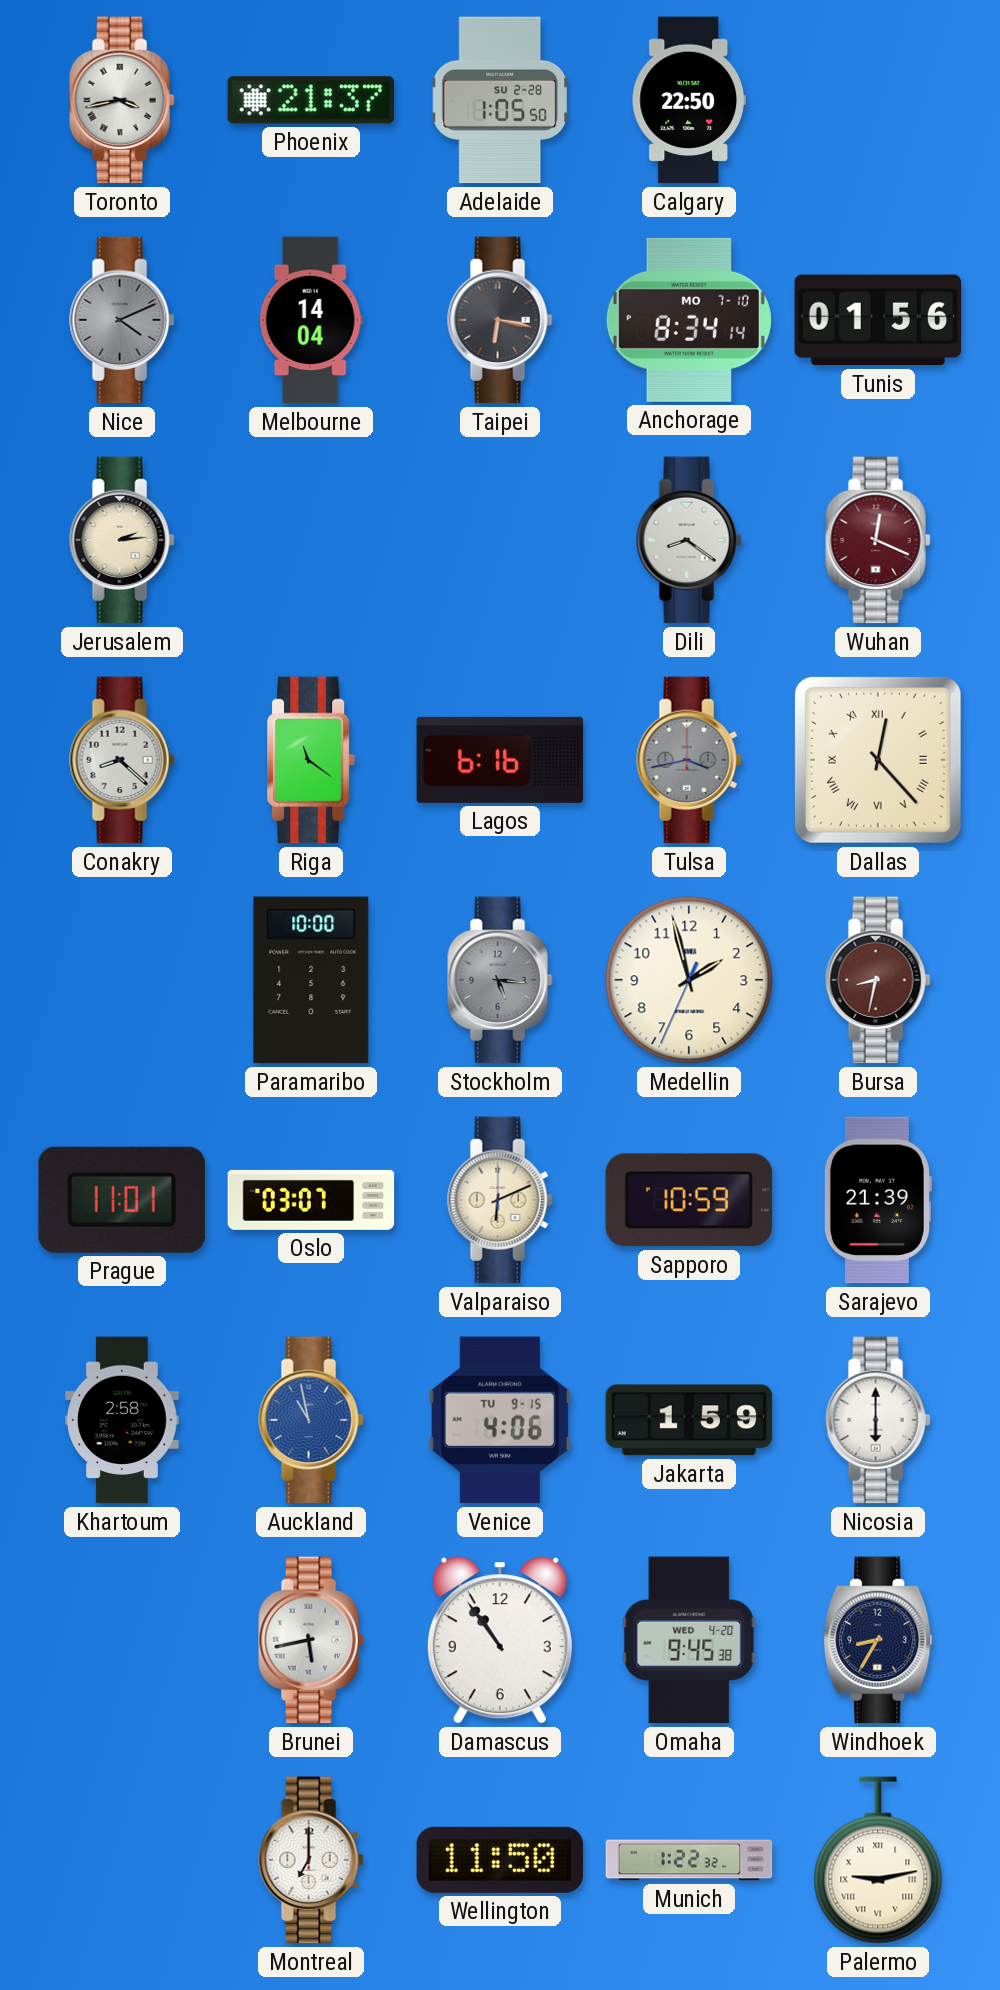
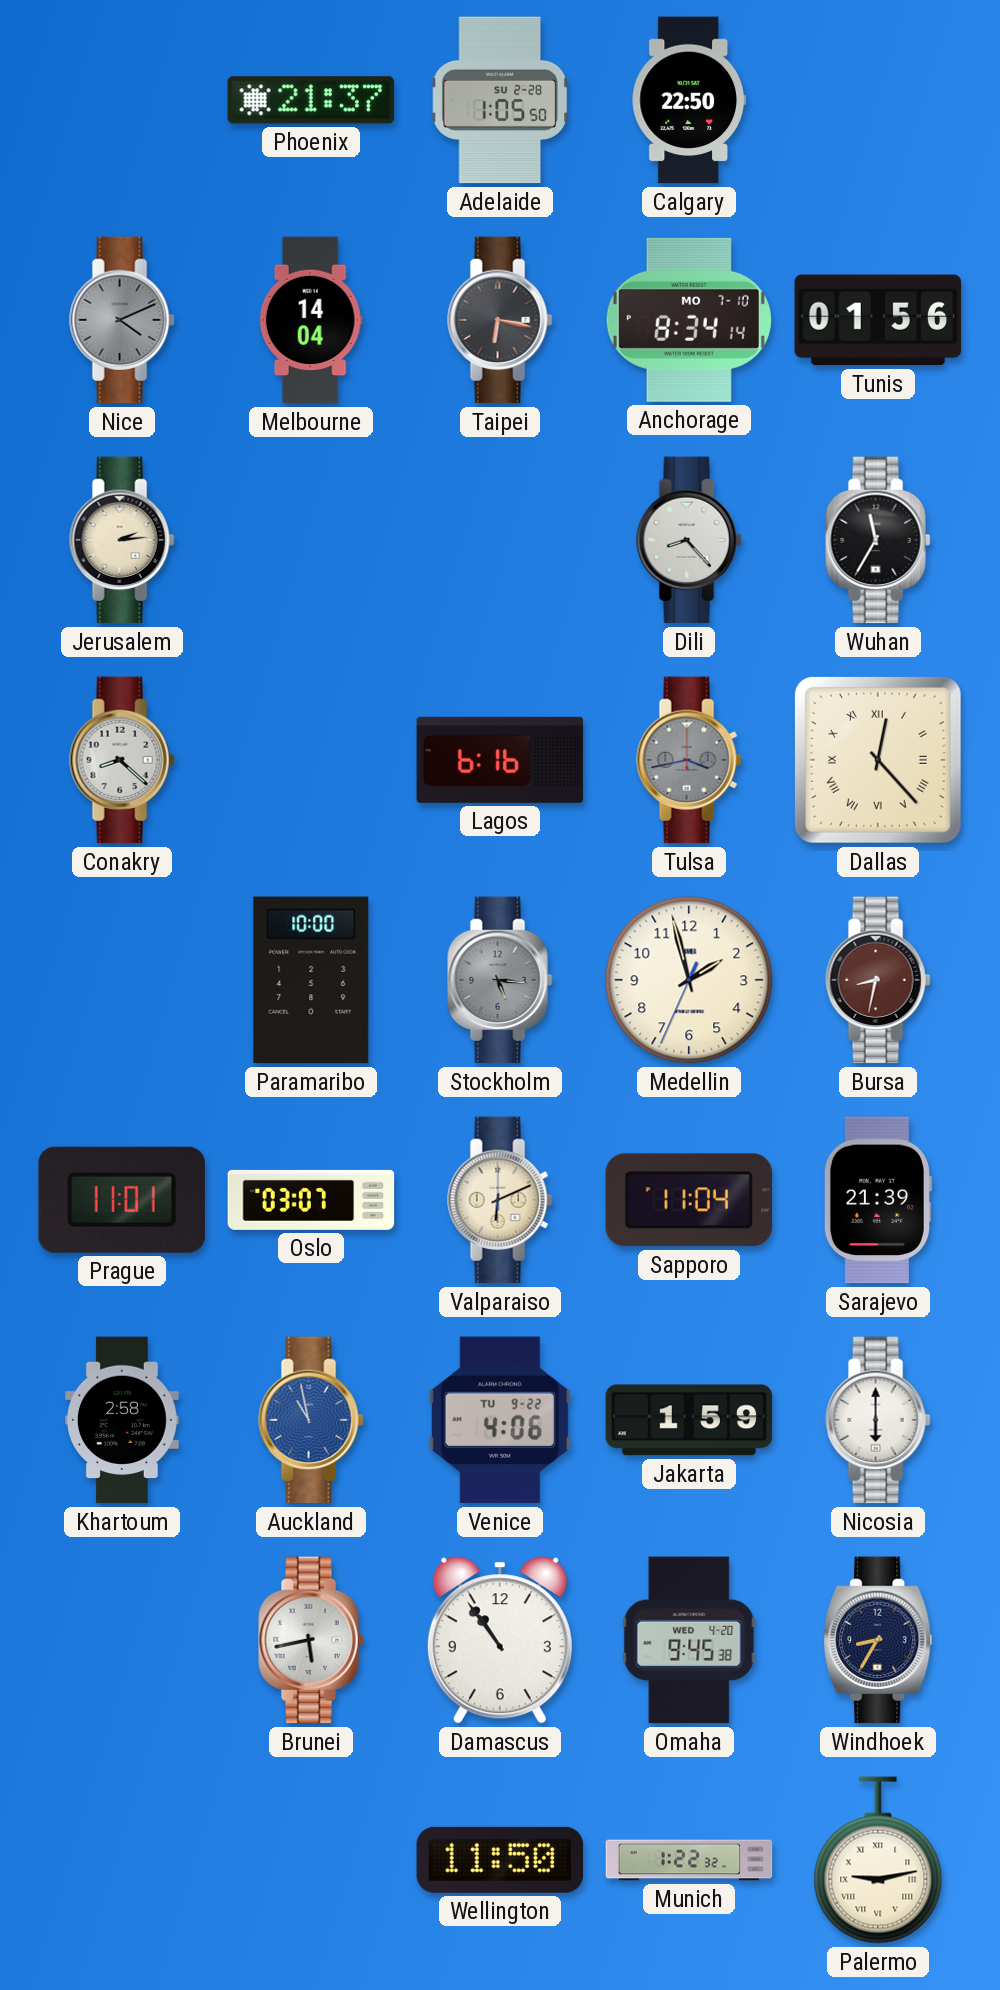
Toronto: 3:43 -> none
Dili: 8:21 -> 8:23
Wuhan: 12:19 -> 11:35
Wuhan dial: burgundy -> black
Riga: 11:21 -> none
Sapporo: 10:59 -> 11:04
Venice date: TU 9-15 -> TU 9-22
Montreal: 7:00 -> none
